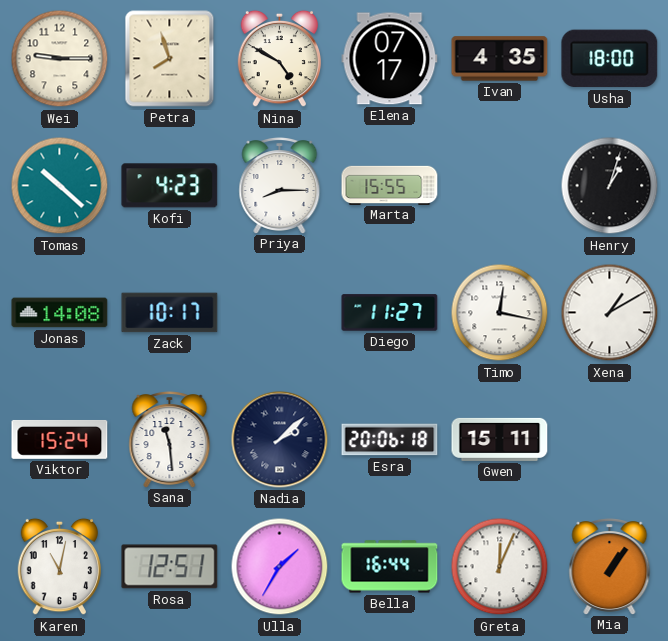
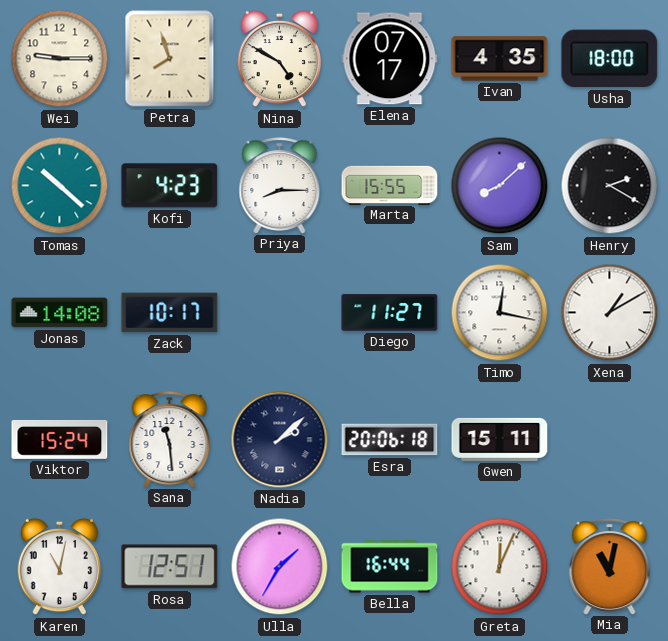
Sam: none -> 8:08
Henry: 1:03 -> 2:20
Mia: 1:06 -> 11:02
